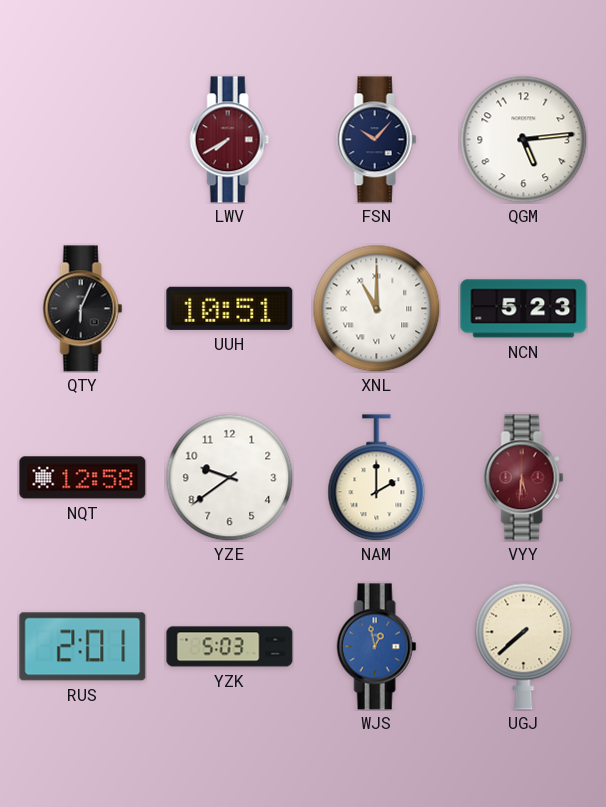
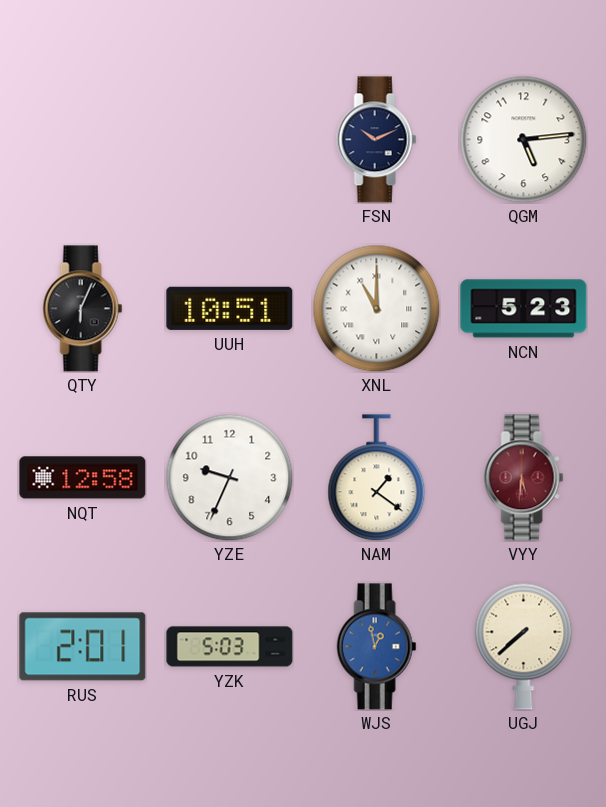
LWV: 7:40 -> none
FSN: 10:07 -> 10:11
YZE: 9:39 -> 9:34
NAM: 2:00 -> 1:21
